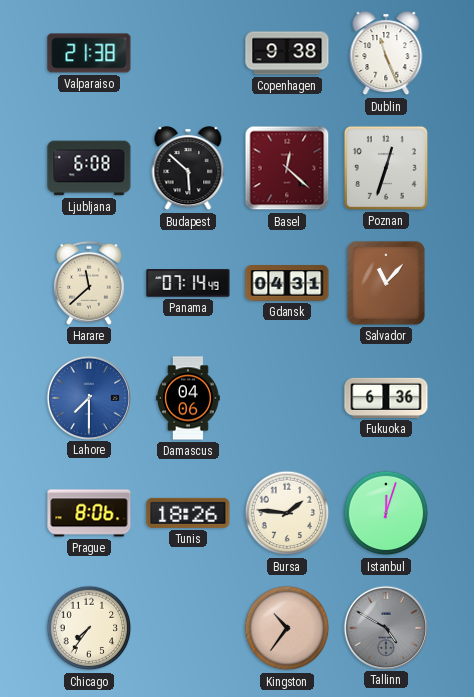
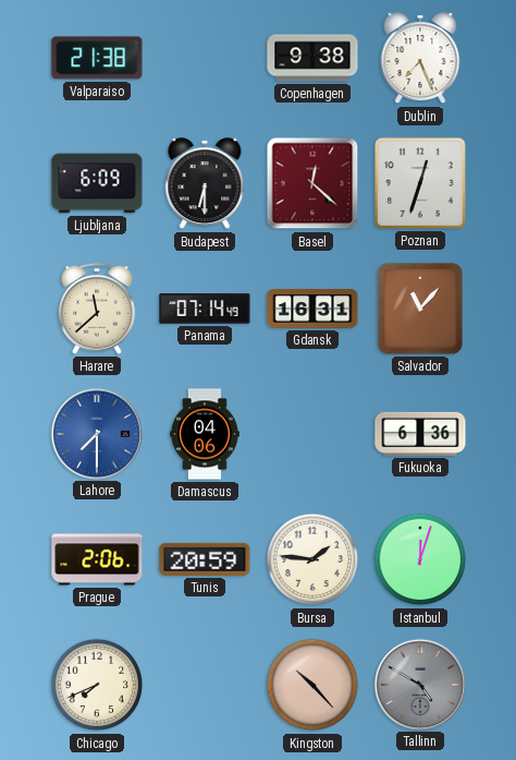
Dublin: 11:26 -> 7:26
Ljubljana: 6:08 -> 6:09
Budapest: 5:52 -> 6:30
Gdansk: 04:31 -> 16:31
Prague: 8:06 -> 2:06
Tunis: 18:26 -> 20:59
Chicago: 7:36 -> 7:41
Kingston: 10:36 -> 10:23
